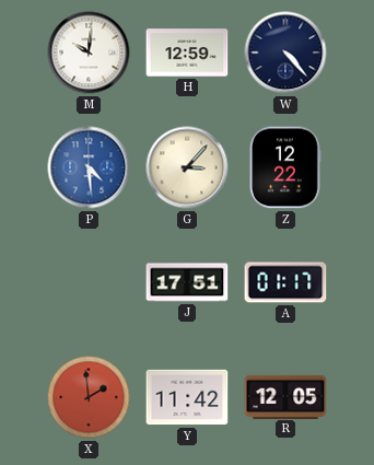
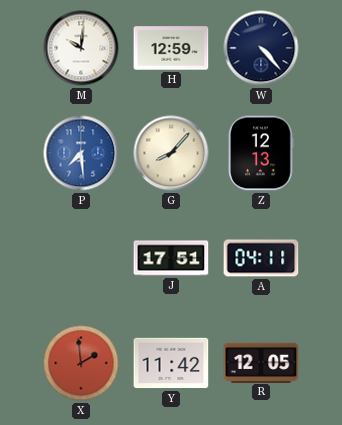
P: 4:29 -> 7:29
G: 3:07 -> 8:07
Z: 12:22 -> 12:13
A: 01:17 -> 04:11
